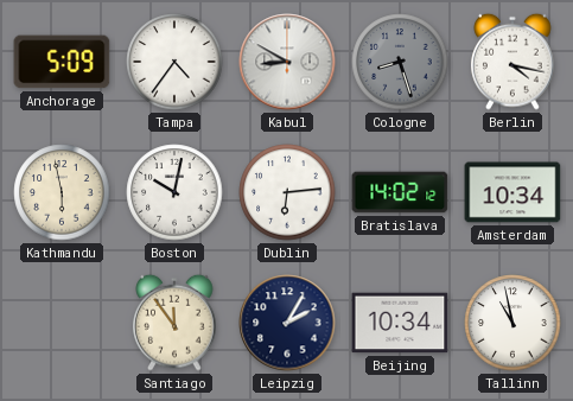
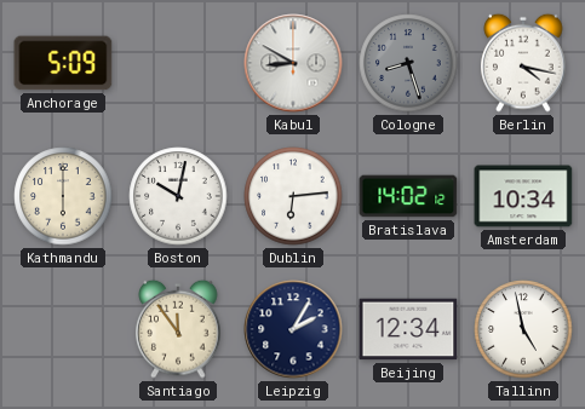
Tampa: 4:36 -> none
Kathmandu: 5:58 -> 6:00
Beijing: 10:34 -> 12:34
Tallinn: 10:58 -> 4:58
